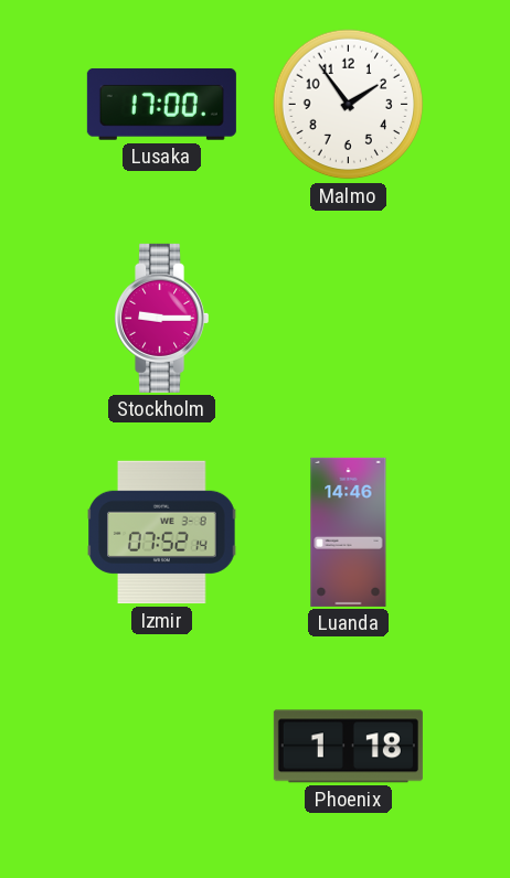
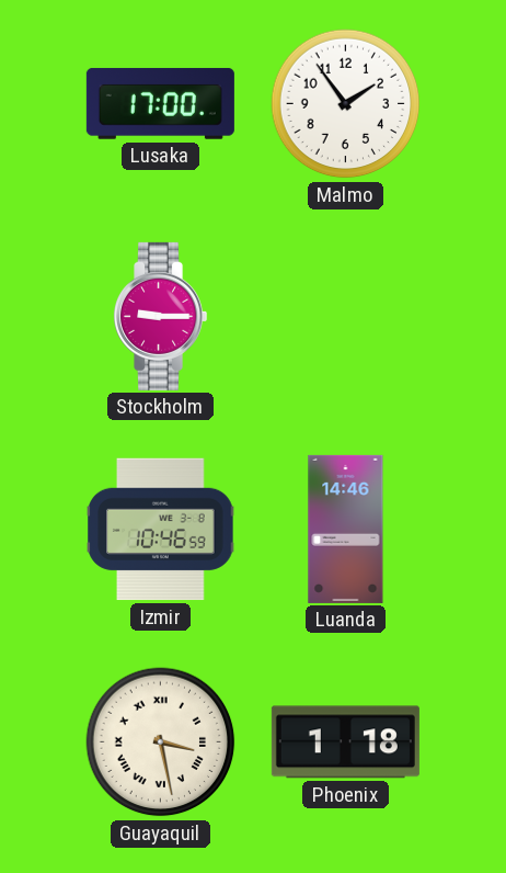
Izmir: 07:52 -> 10:46
Guayaquil: none -> 3:28
